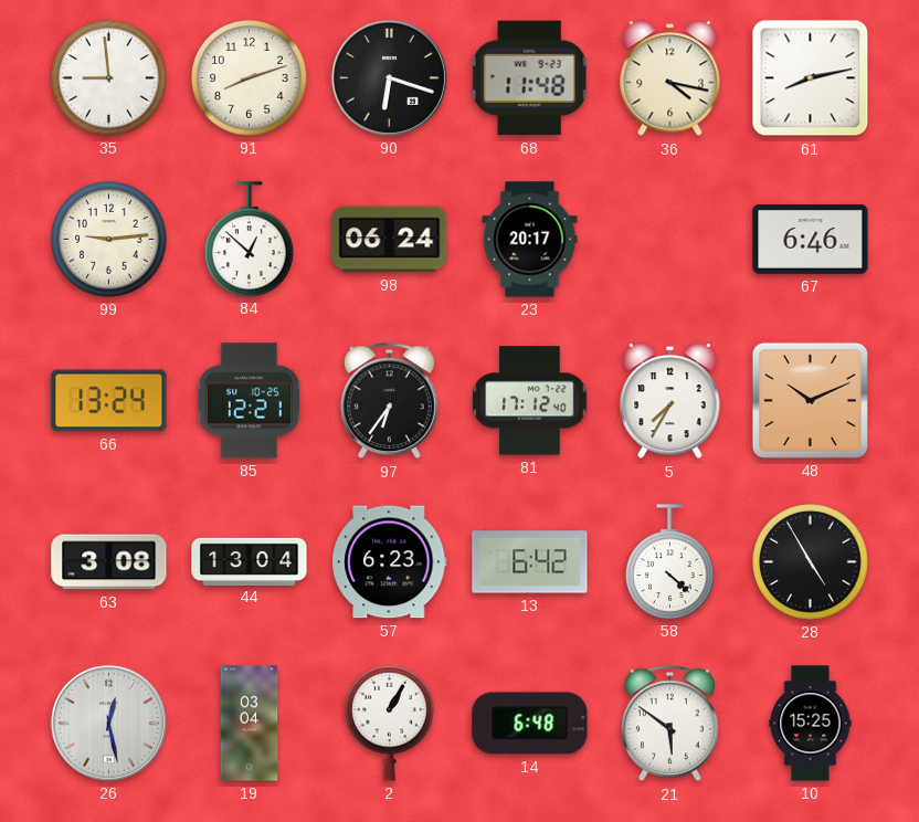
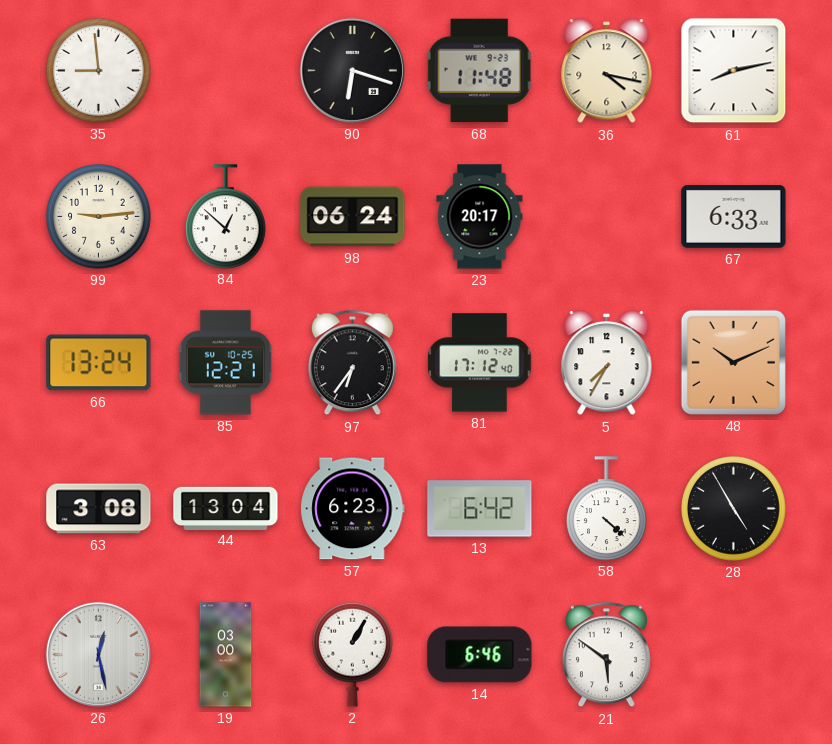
91: 8:12 -> none
67: 6:46 -> 6:33
19: 03:04 -> 03:00
14: 6:48 -> 6:46
10: 15:25 -> none
